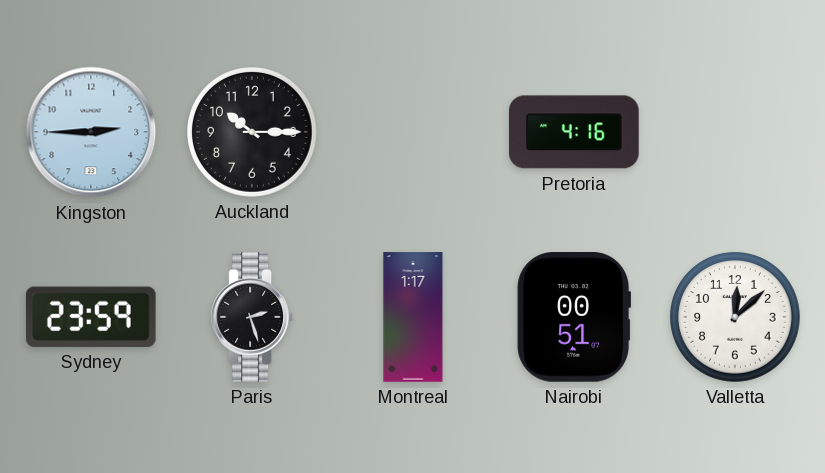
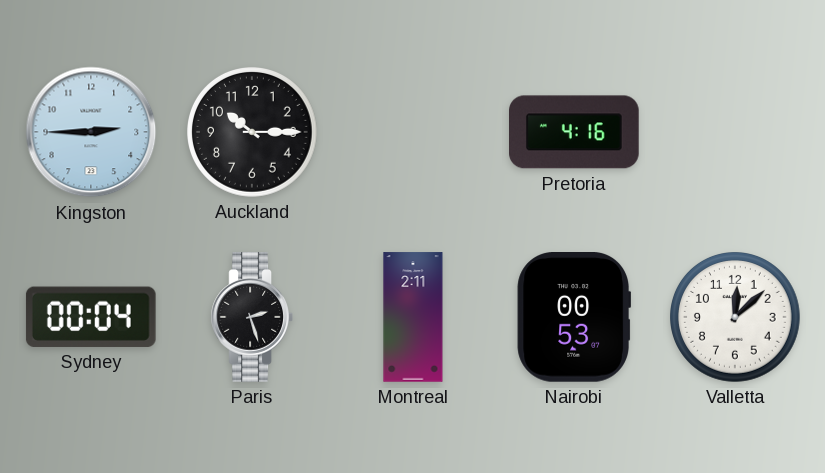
Sydney: 23:59 -> 00:04
Montreal: 1:17 -> 2:11
Nairobi: 00:51 -> 00:53
